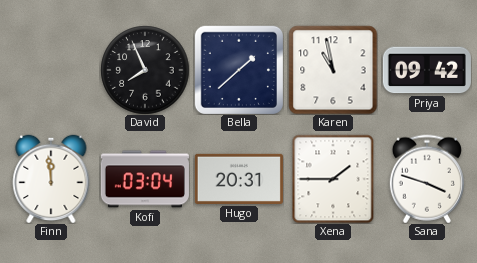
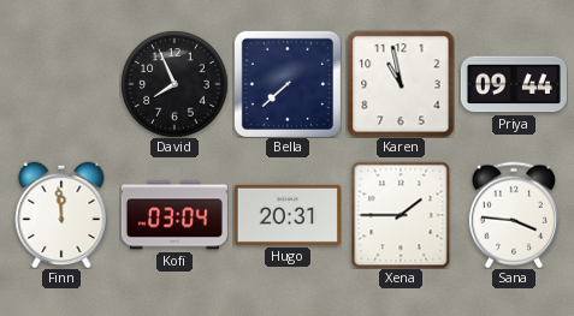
Bella: 1:38 -> 7:38
Priya: 09:42 -> 09:44
Sana: 3:48 -> 3:46
